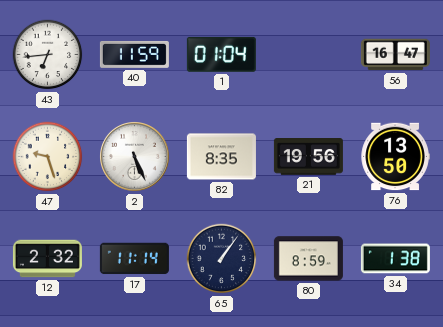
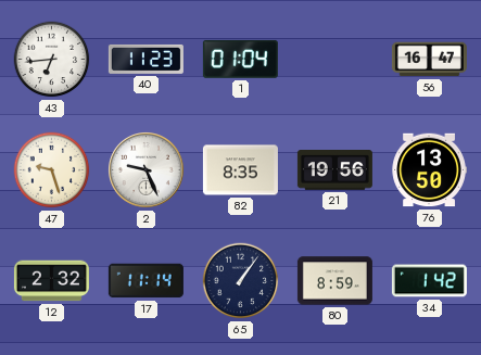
40: 11:59 -> 11:23
2: 5:26 -> 9:26
34: 1:38 -> 1:42
